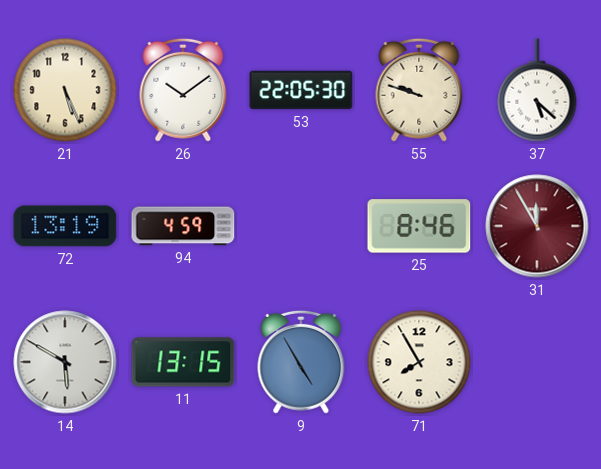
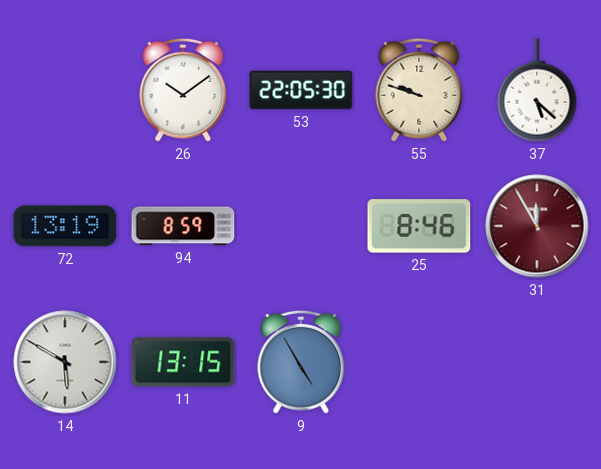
21: 5:26 -> none
94: 4:59 -> 8:59
71: 7:55 -> none
